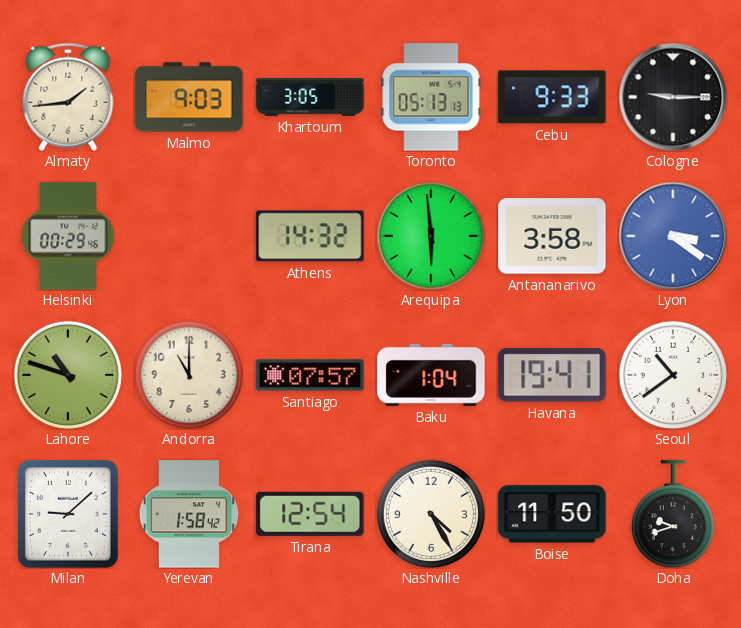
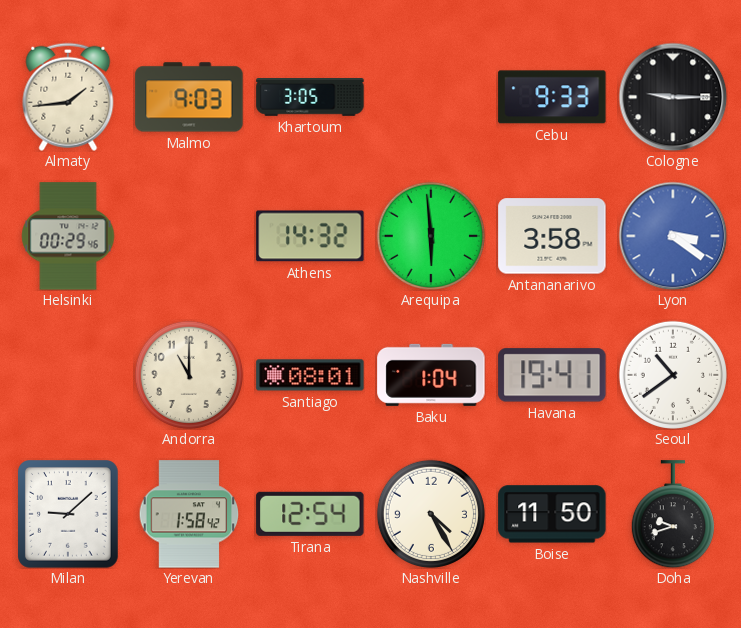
Toronto: 05:13 -> none
Lahore: 10:48 -> none
Santiago: 07:57 -> 08:01
